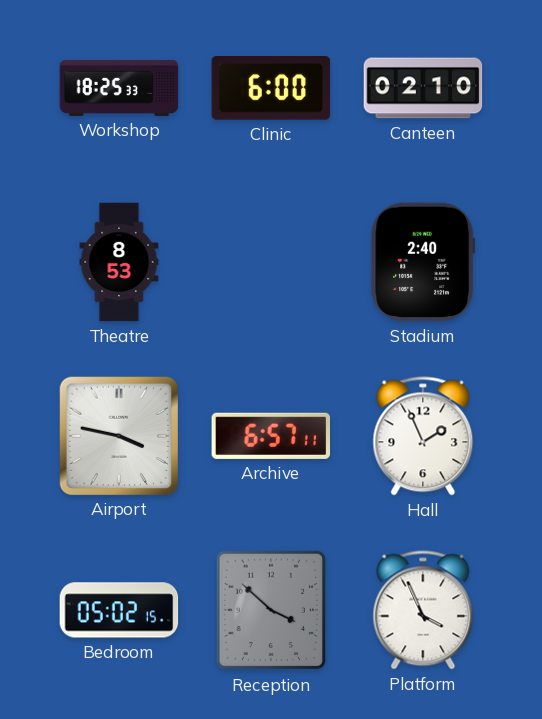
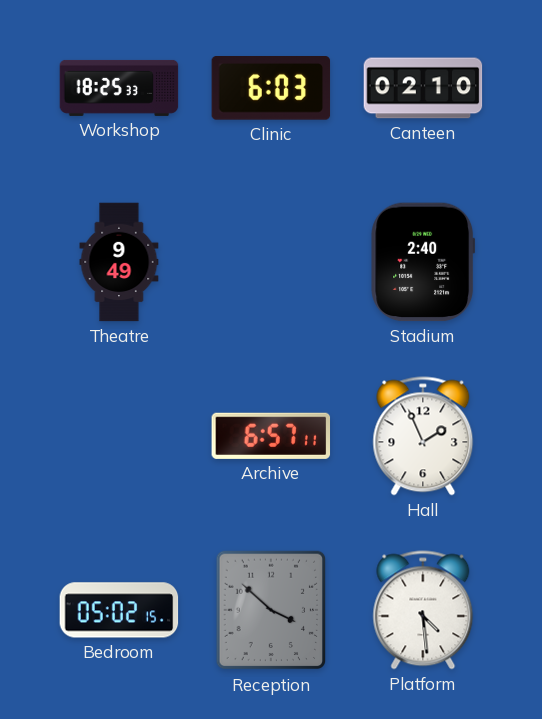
Clinic: 6:00 -> 6:03
Theatre: 8:53 -> 9:49
Airport: 3:47 -> none
Platform: 3:56 -> 4:29
